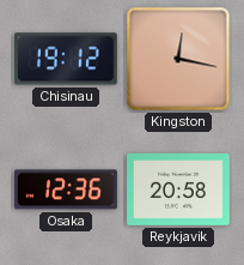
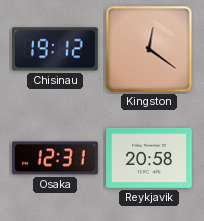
Kingston: 12:17 -> 12:21
Osaka: 12:36 -> 12:31
